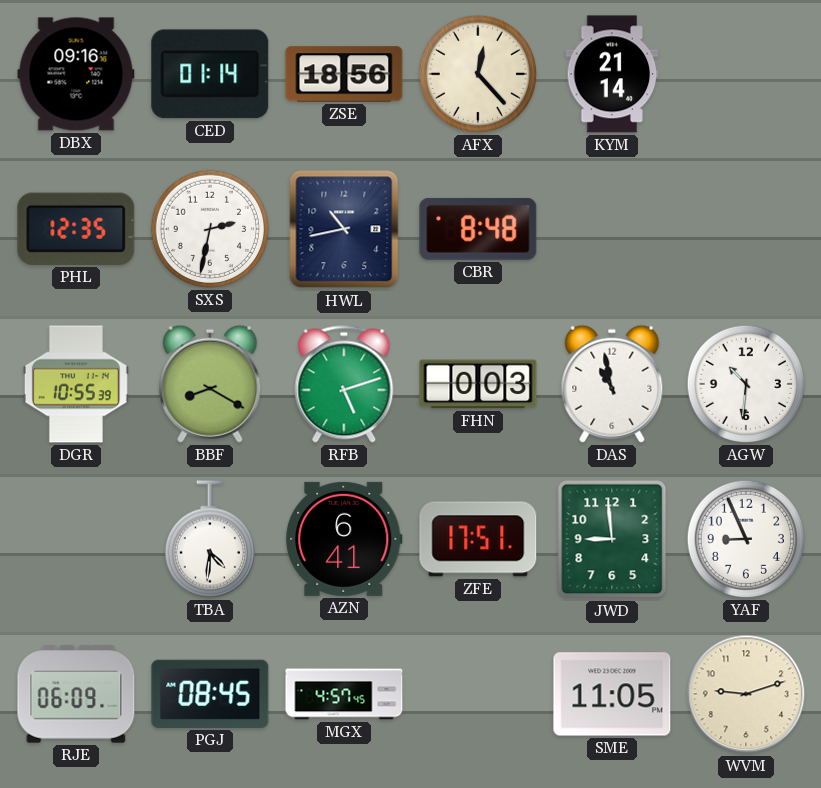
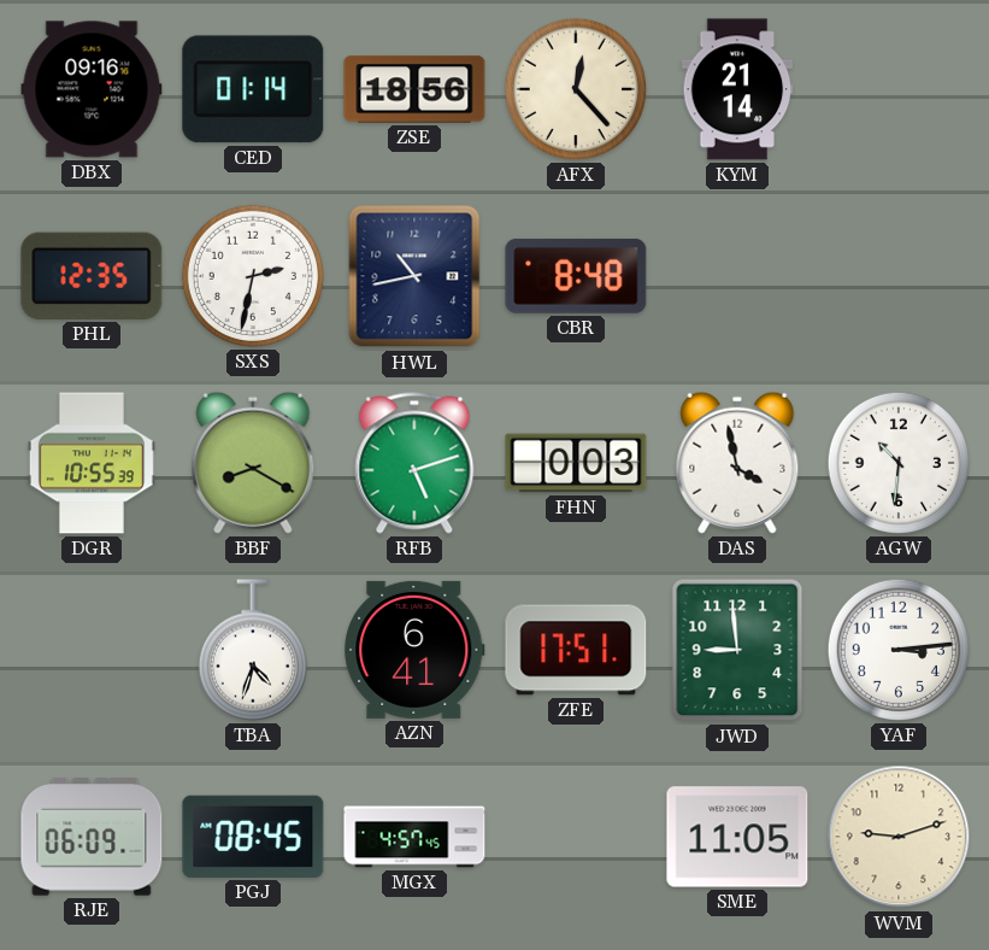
DAS: 10:58 -> 3:58
TBA: 4:31 -> 4:33
YAF: 8:56 -> 3:14
